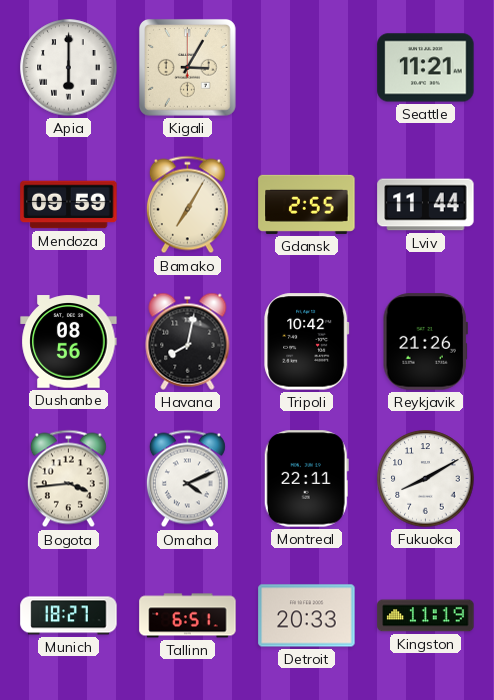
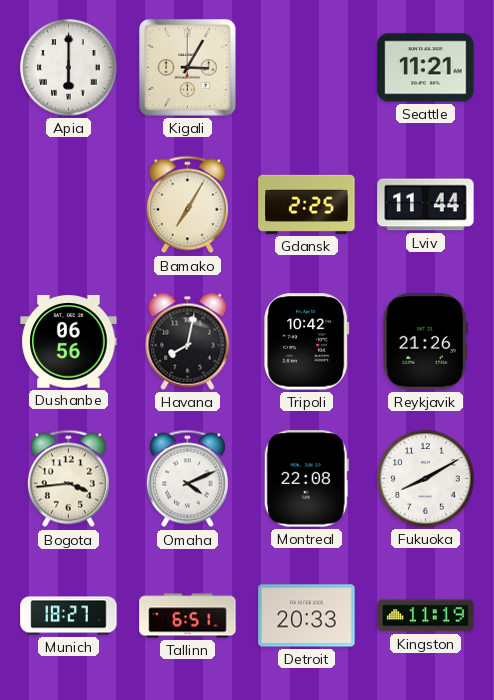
Mendoza: 09:59 -> none
Gdansk: 2:55 -> 2:25
Dushanbe: 08:56 -> 06:56
Montreal: 22:11 -> 22:08
